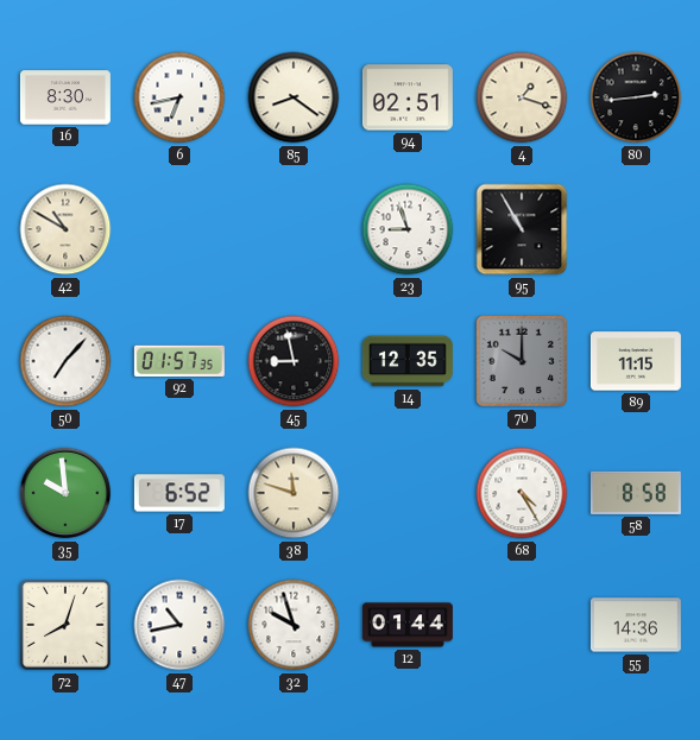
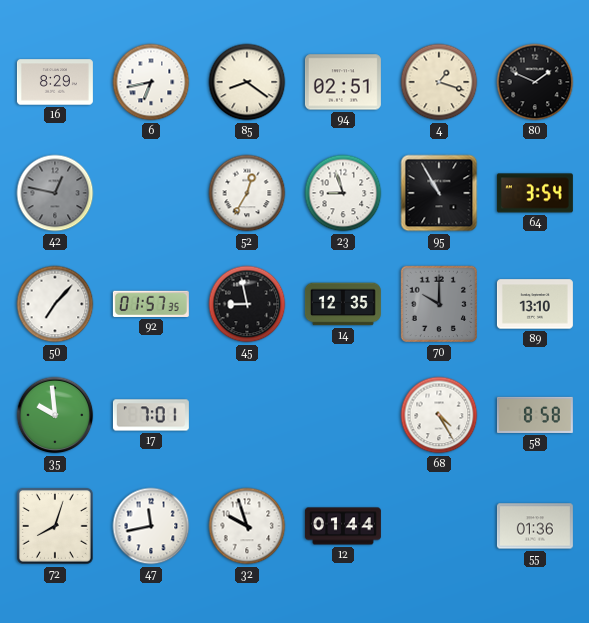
16: 8:30 -> 8:29
80: 2:44 -> 1:49
42: 10:50 -> 12:47
42 dial: cream -> grey
52: none -> 12:35
64: none -> 3:54
89: 11:15 -> 13:10
17: 6:52 -> 7:01
38: 11:48 -> none
47: 10:43 -> 11:43
55: 14:36 -> 01:36
